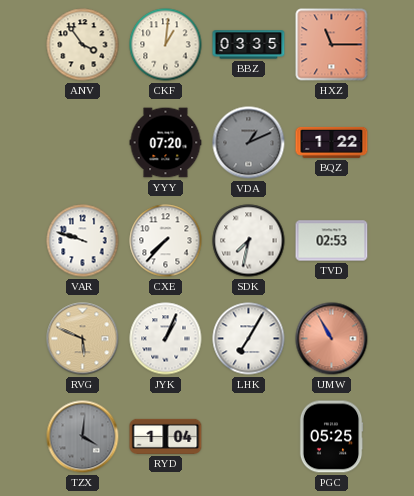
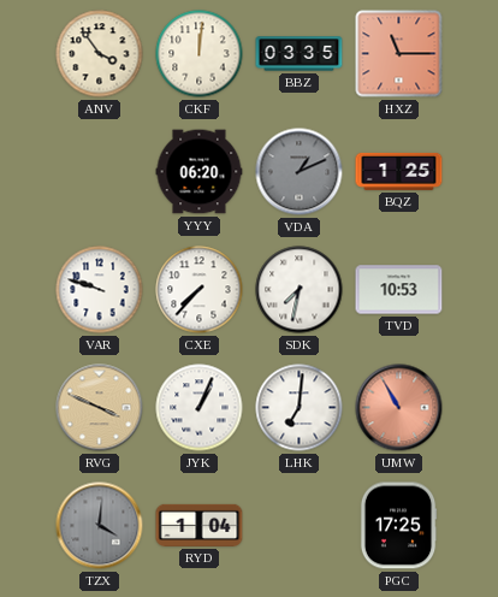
CKF: 1:01 -> 12:01
YYY: 07:20 -> 06:20
BQZ: 1:22 -> 1:25
TVD: 02:53 -> 10:53
RVG: 5:49 -> 3:49
LHK: 7:05 -> 7:01
PGC: 05:25 -> 17:25
